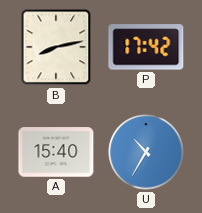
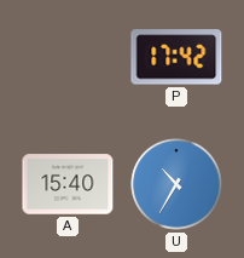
B: 8:13 -> none
